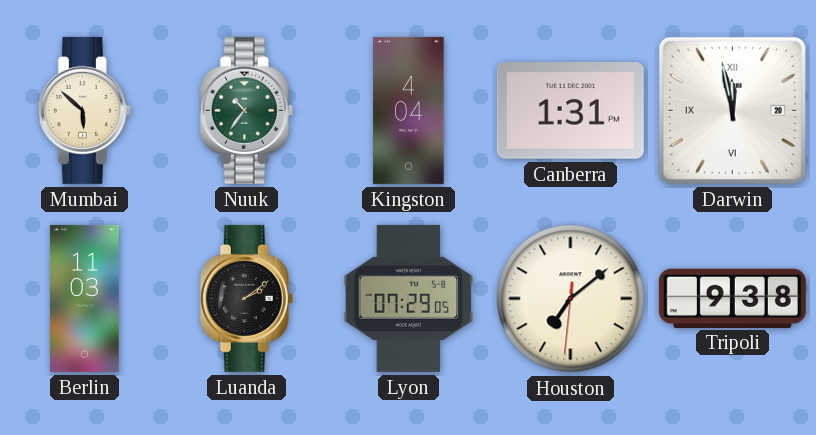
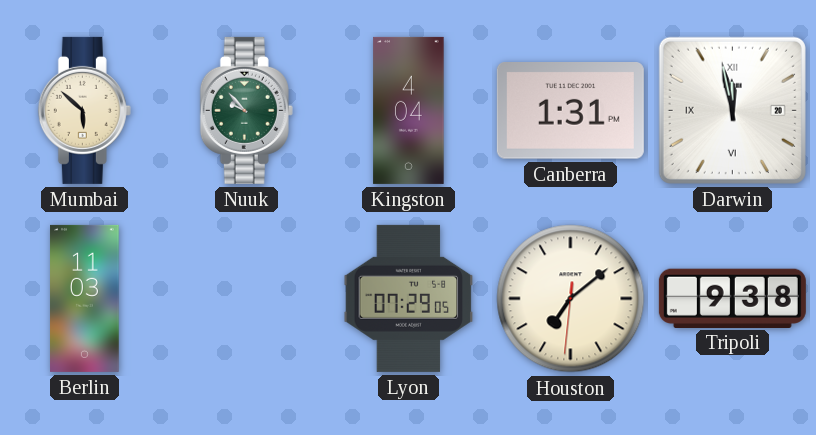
Nuuk: 10:36 -> 9:53
Luanda: 2:09 -> none
